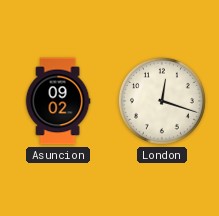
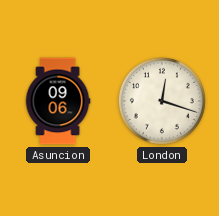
Asuncion: 09:02 -> 09:06
